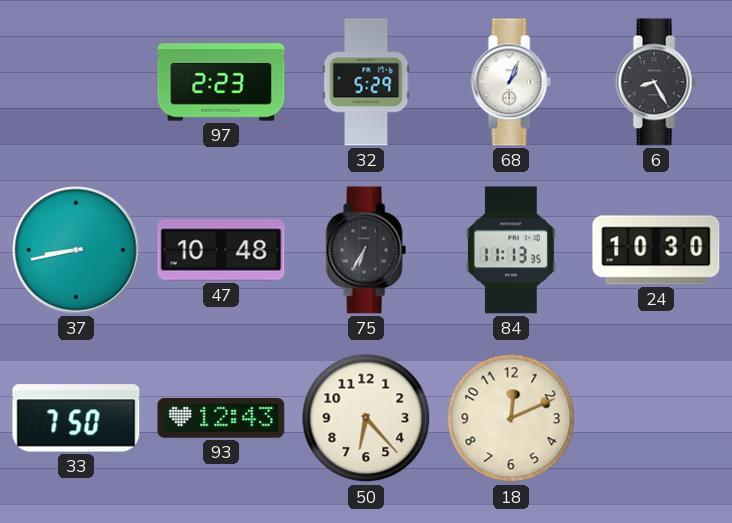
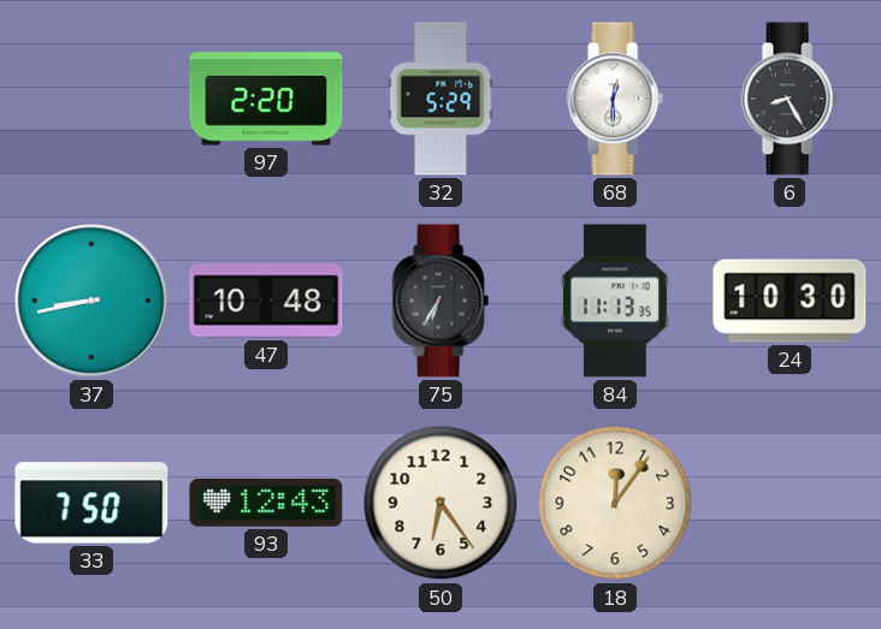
97: 2:23 -> 2:20
68: 1:04 -> 12:30
50: 6:23 -> 6:24
18: 12:11 -> 12:06
